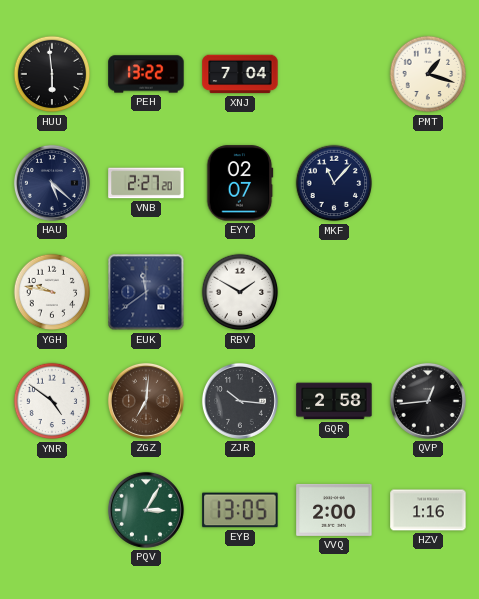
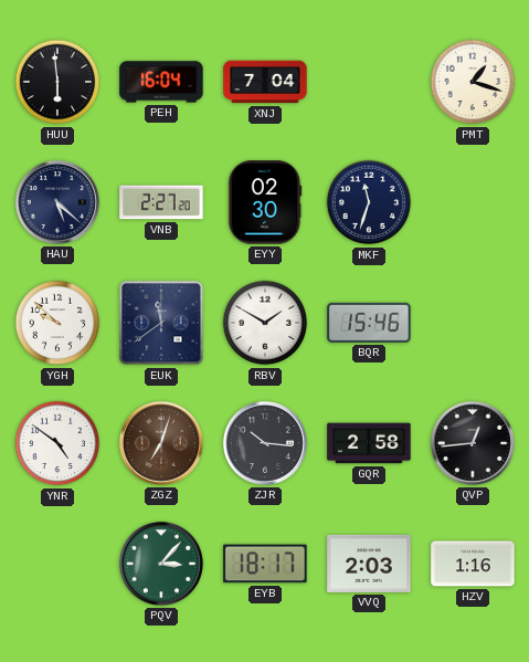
PEH: 13:22 -> 16:04
EYY: 02:07 -> 02:30
MKF: 11:07 -> 11:33
YGH: 9:47 -> 9:52
BQR: none -> 15:46
ZGZ: 7:01 -> 7:03
PQV: 3:05 -> 3:07
EYB: 13:05 -> 18:17
VVQ: 2:00 -> 2:03
